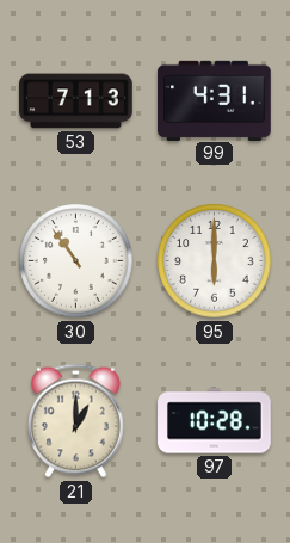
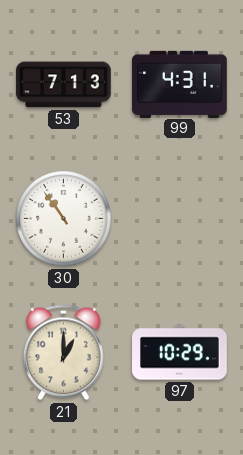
95: 6:00 -> none
97: 10:28 -> 10:29
